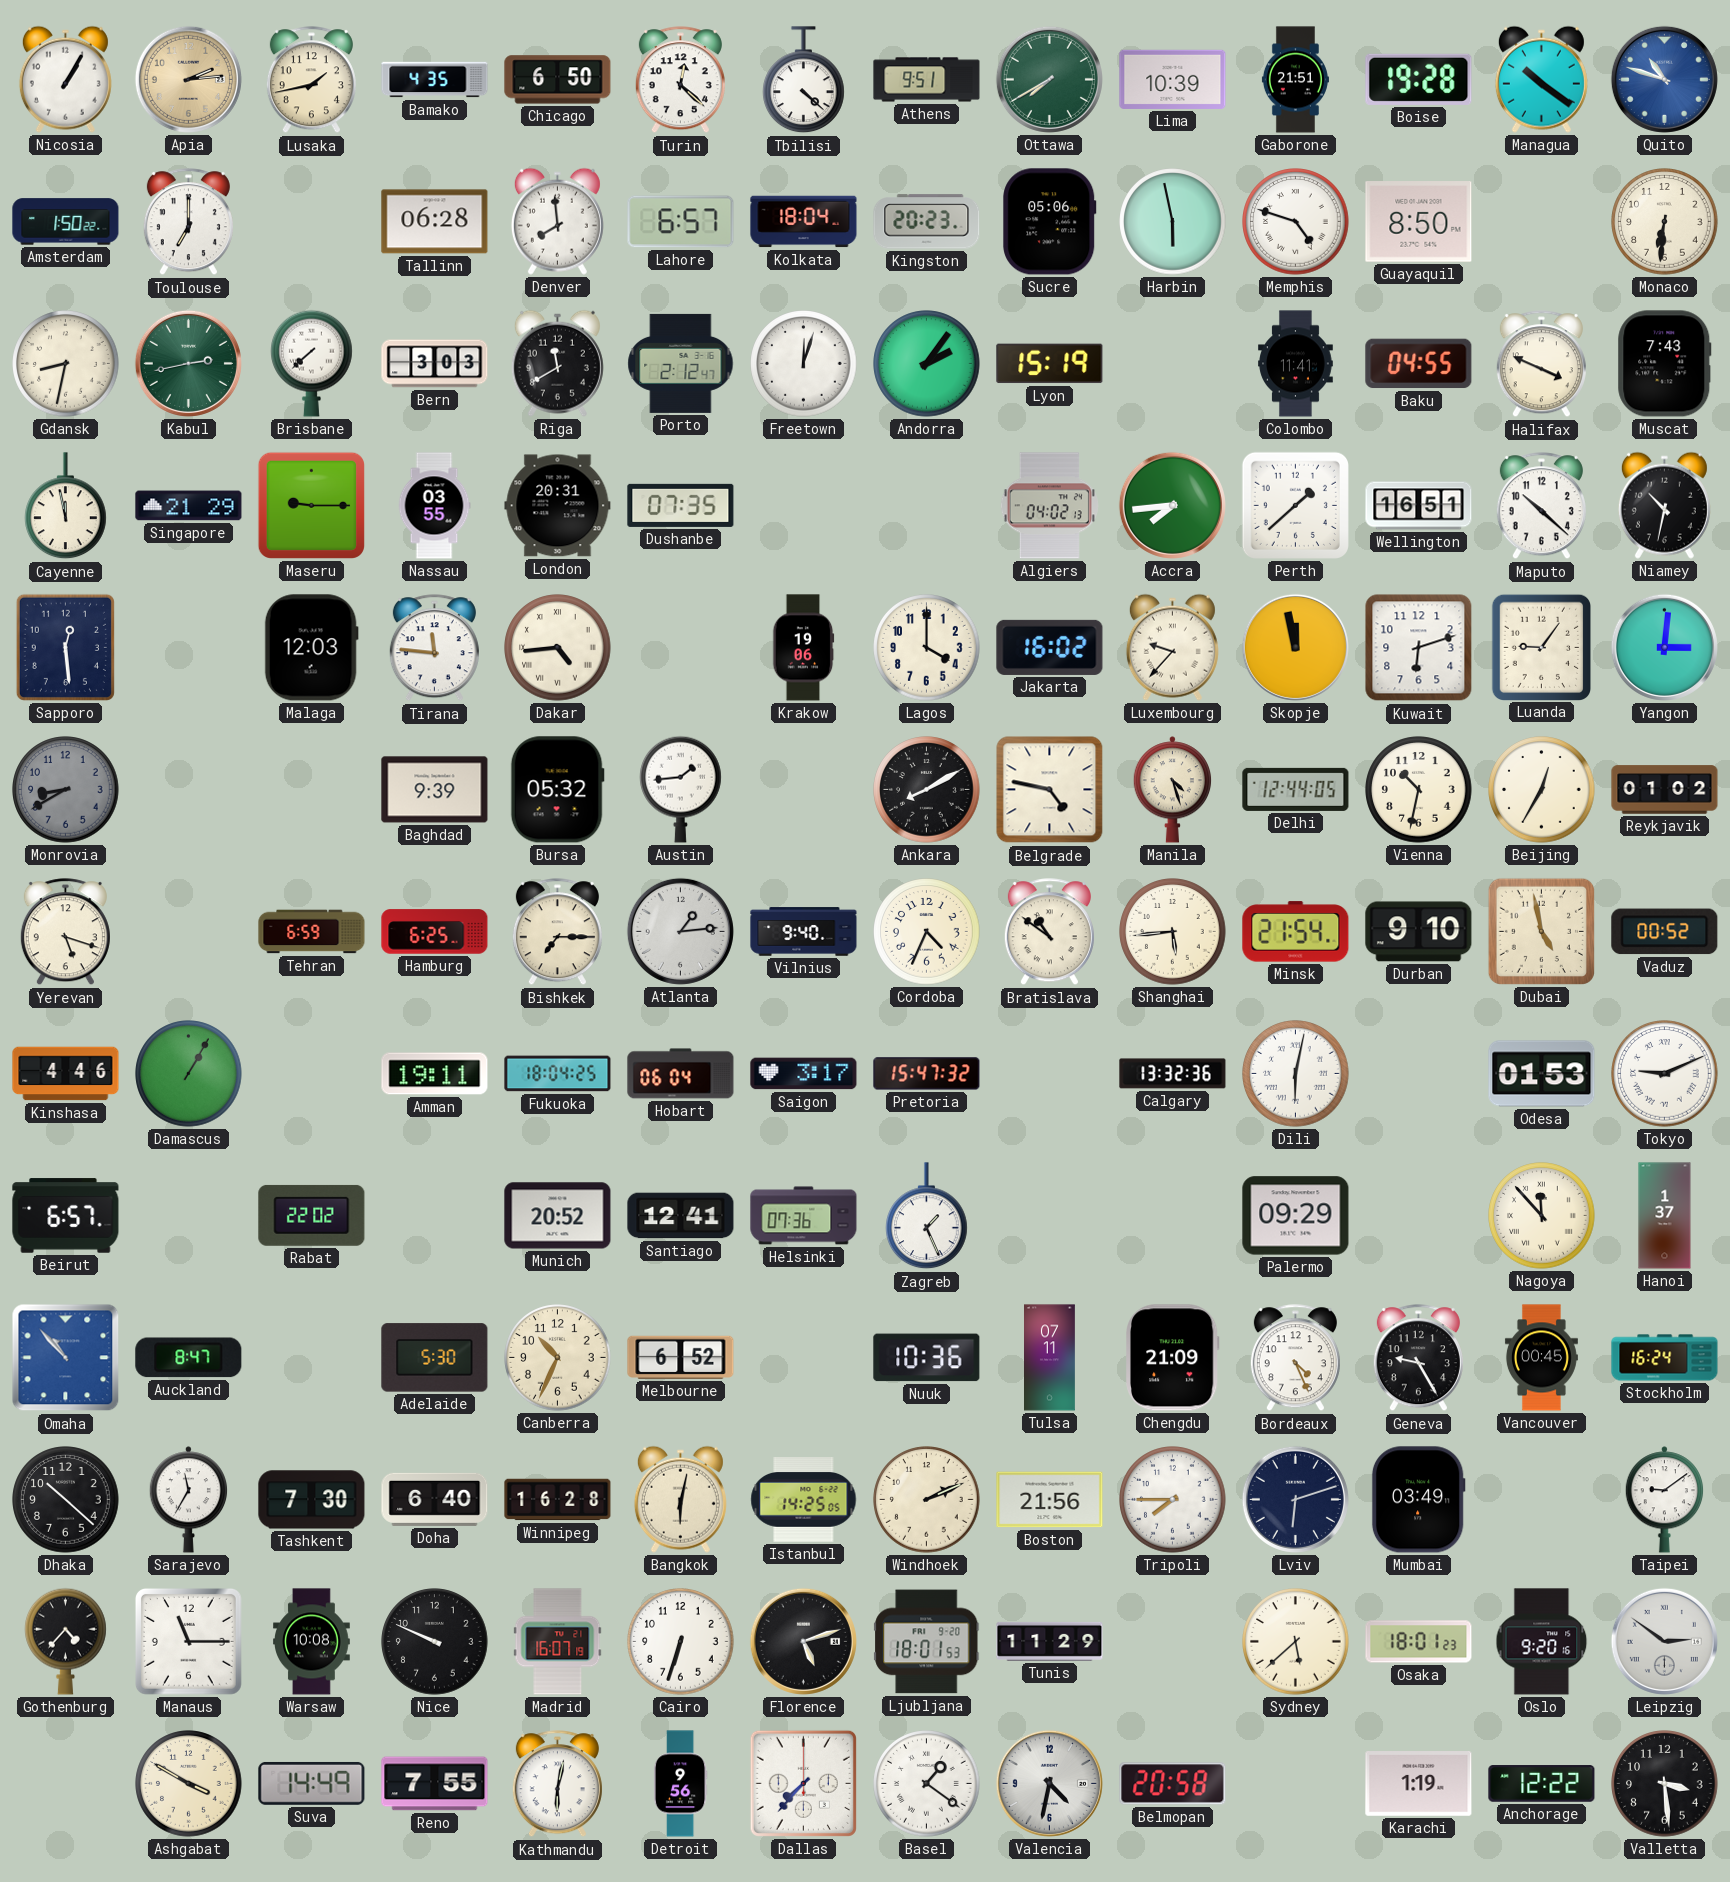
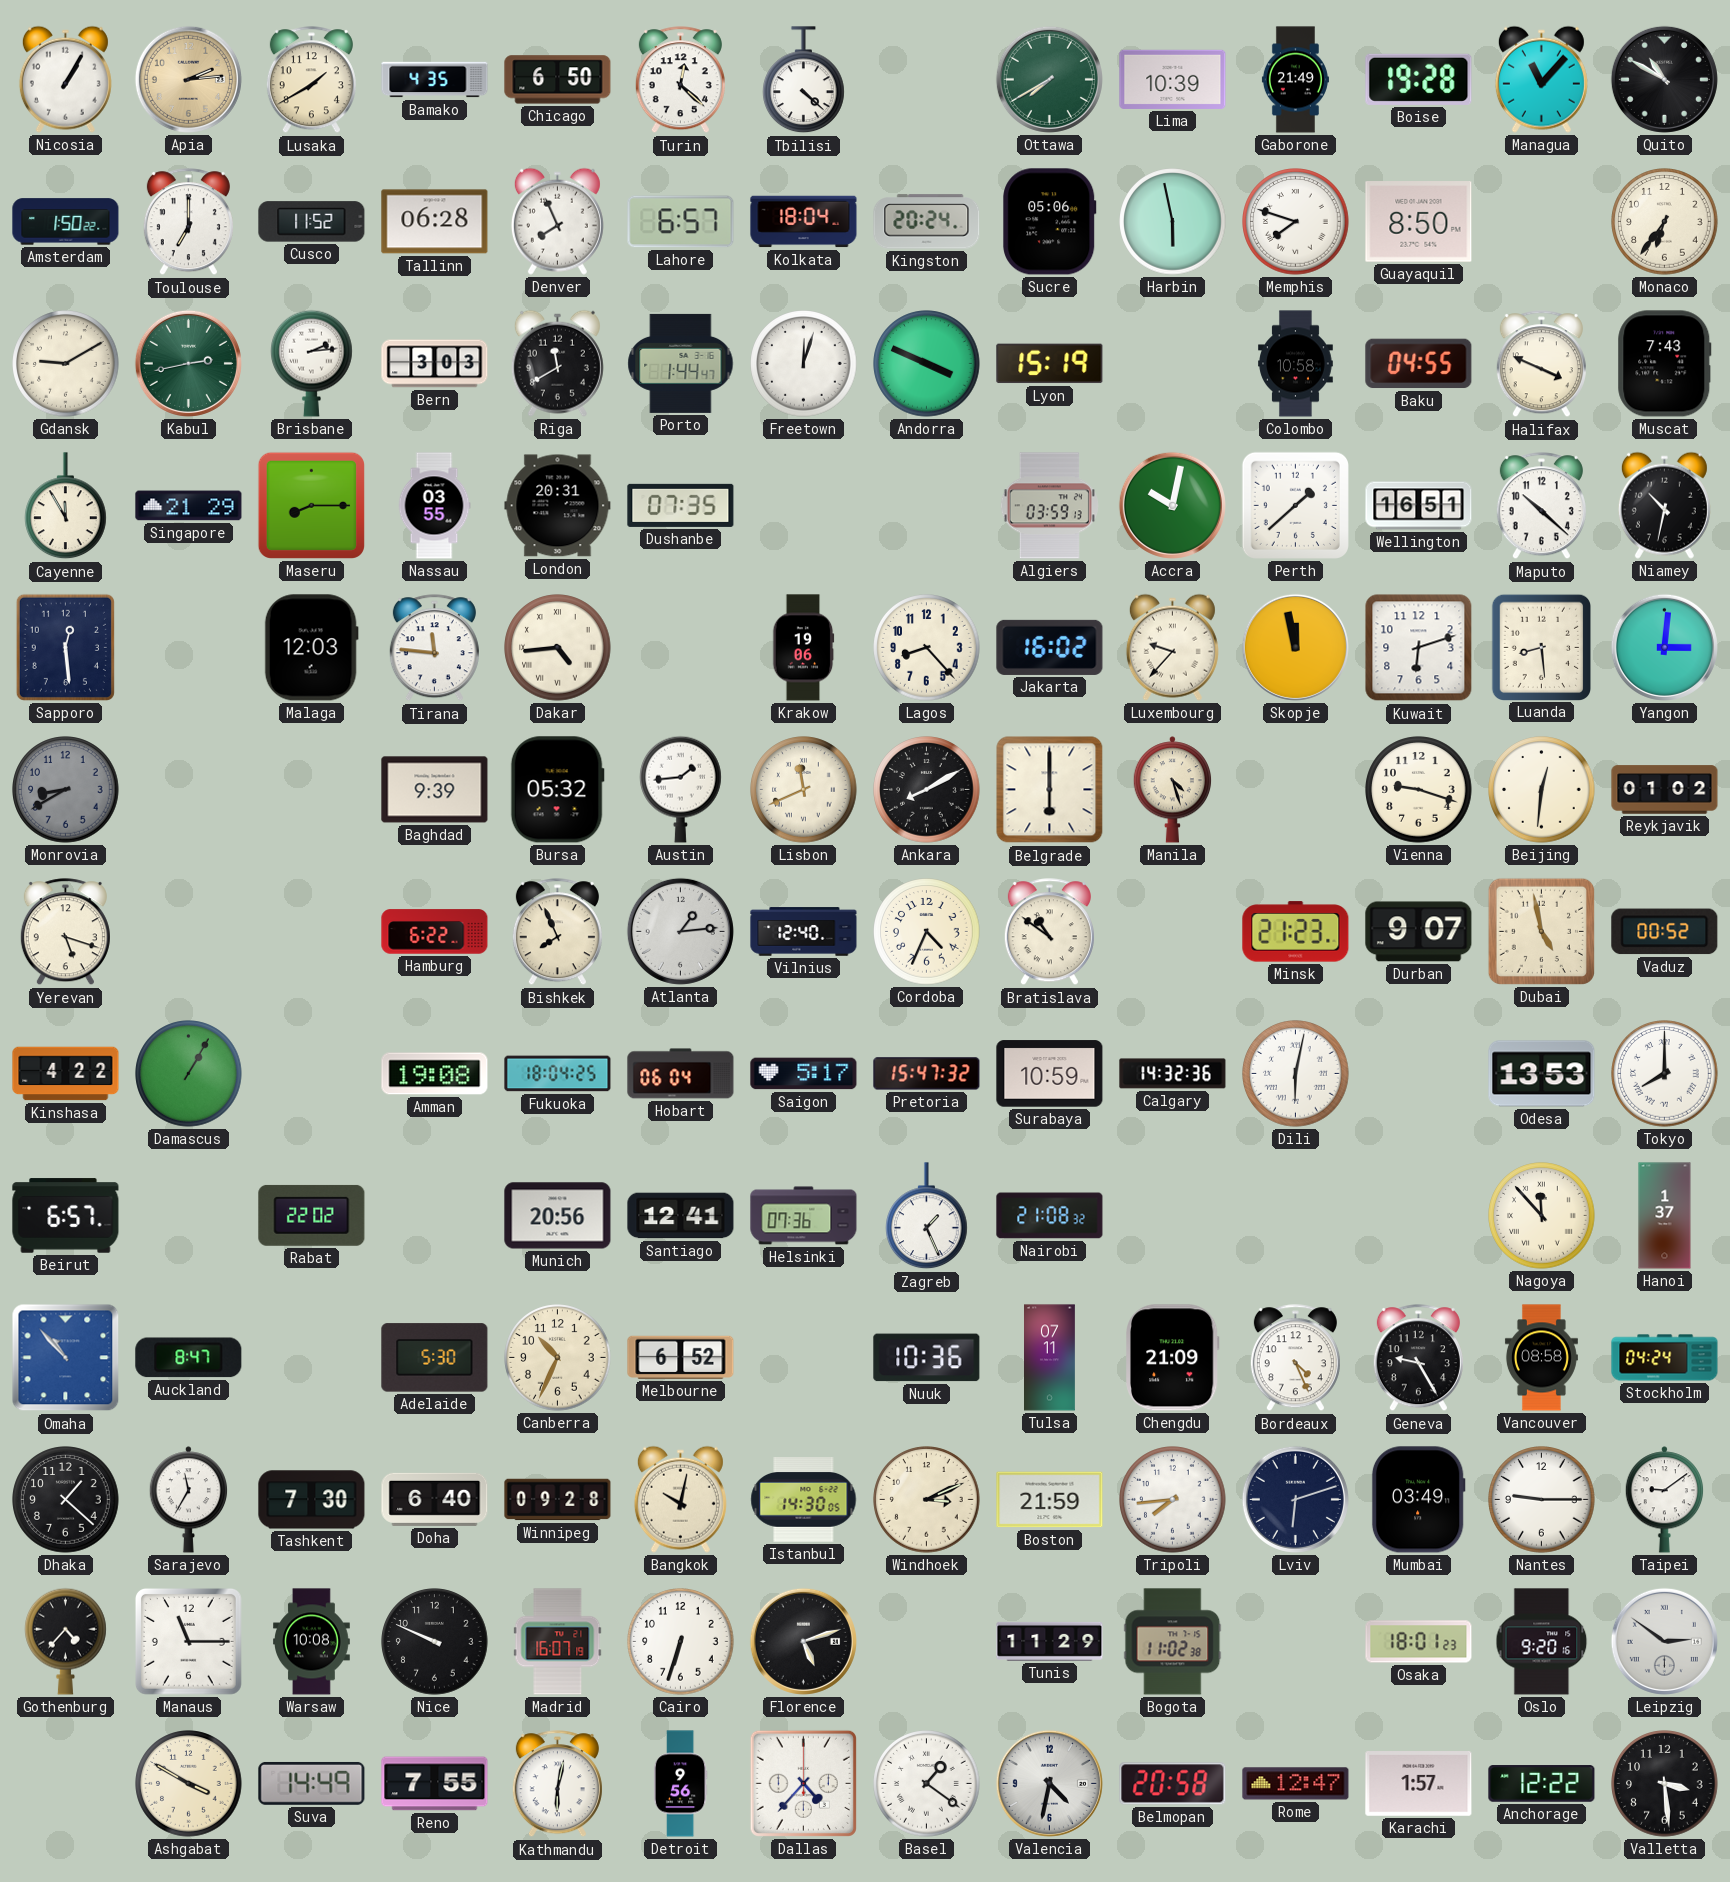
Lusaka: 1:43 -> 1:40
Athens: 9:51 -> none
Gaborone: 21:51 -> 21:49
Managua: 10:21 -> 11:07
Quito: 10:48 -> 10:50
Quito dial: blue -> black
Cusco: none -> 11:52
Denver: 7:59 -> 7:56
Kingston: 20:23 -> 20:24
Memphis: 4:48 -> 7:48
Monaco: 6:31 -> 6:36
Gdansk: 8:32 -> 9:10
Brisbane: 7:38 -> 2:14
Porto: 2:12 -> 1:44
Andorra: 2:06 -> 3:49
Colombo: 11:41 -> 10:58
Cayenne: 11:58 -> 11:55
Maseru: 9:15 -> 8:15
Algiers: 04:02 -> 03:59
Accra: 7:44 -> 10:02
Lagos: 4:00 -> 8:23
Luanda: 9:06 -> 8:29
Lisbon: none -> 11:41
Belgrade: 4:47 -> 6:00
Delhi: 12:44 -> none
Vienna: 10:32 -> 9:18
Beijing: 12:35 -> 12:31
Tehran: 6:59 -> none
Hamburg: 6:25 -> 6:22
Bishkek: 7:15 -> 7:56
Vilnius: 9:40 -> 12:40
Shanghai: 5:44 -> none
Minsk: 21:54 -> 21:23
Durban: 9:10 -> 9:07
Kinshasa: 4:46 -> 4:22
Amman: 19:11 -> 19:08
Saigon: 3:17 -> 5:17
Surabaya: none -> 10:59
Calgary: 13:32 -> 14:32
Odesa: 01:53 -> 13:53
Tokyo: 9:11 -> 8:00
Munich: 20:52 -> 20:56
Nairobi: none -> 21:08
Palermo: 09:29 -> none
Vancouver: 00:45 -> 08:58
Stockholm: 16:24 -> 04:24
Dhaka: 10:22 -> 1:22
Winnipeg: 16:28 -> 09:28
Bangkok: 6:02 -> 10:02
Istanbul: 14:25 -> 14:30
Windhoek: 2:11 -> 3:11
Boston: 21:56 -> 21:59
Tripoli: 7:45 -> 7:44
Nantes: none -> 9:15
Ljubljana: 18:01 -> none
Bogota: none -> 11:02
Sydney: 5:38 -> none
Dallas: 7:37 -> 4:37
Rome: none -> 12:47
Karachi: 1:19 -> 1:57
